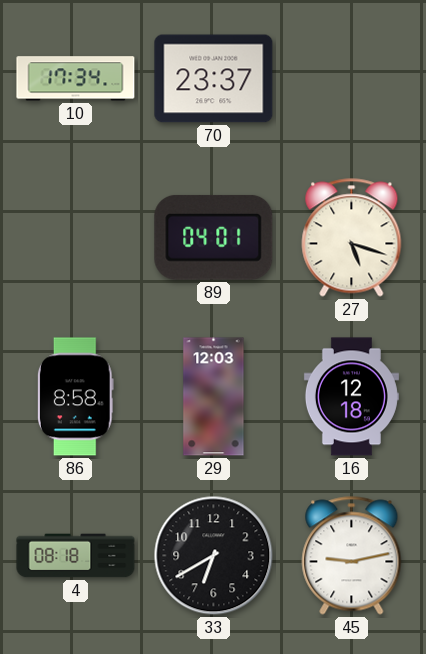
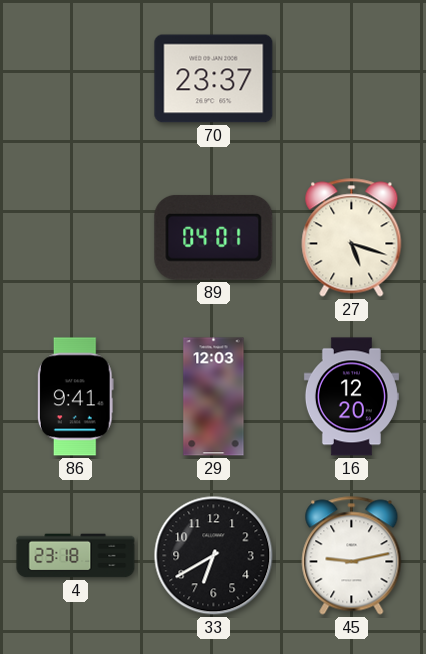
10: 17:34 -> none
86: 8:58 -> 9:41
16: 12:18 -> 12:20
4: 08:18 -> 23:18
